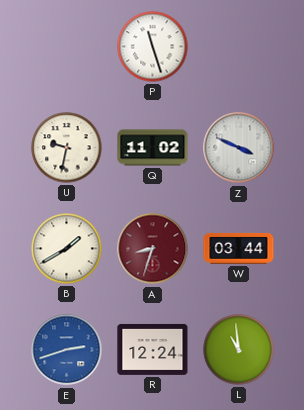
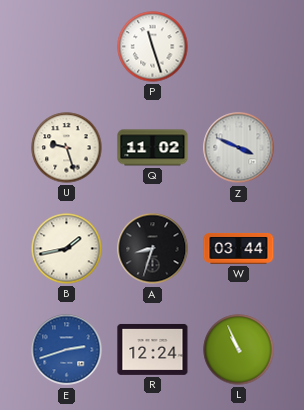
U: 9:32 -> 9:27
B: 1:40 -> 1:43
A dial: burgundy -> black
L: 10:59 -> 10:56
